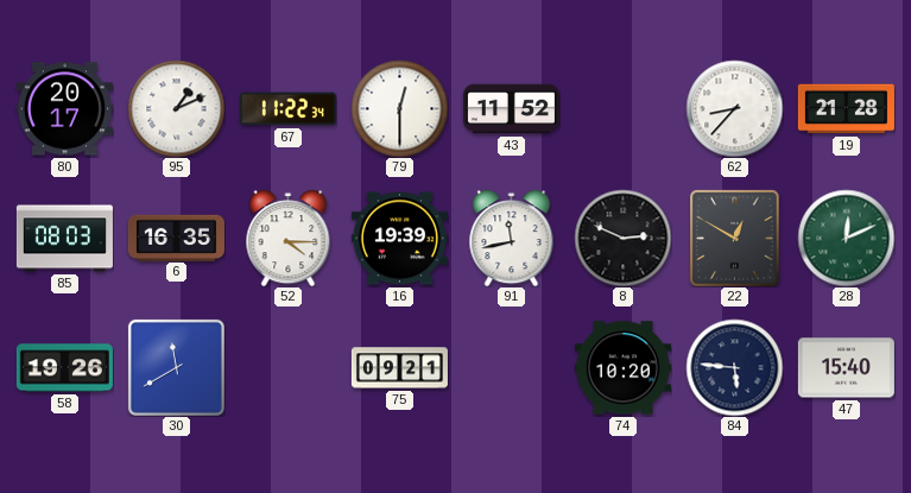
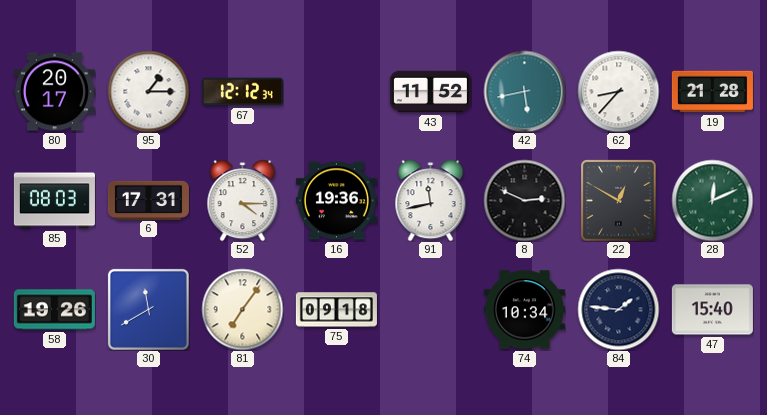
95: 1:11 -> 1:15
67: 11:22 -> 12:12
79: 12:30 -> none
42: none -> 5:43
6: 16:35 -> 17:31
16: 19:39 -> 19:36
81: none -> 7:06
75: 09:21 -> 09:18
74: 10:20 -> 10:34
84: 5:46 -> 1:46
